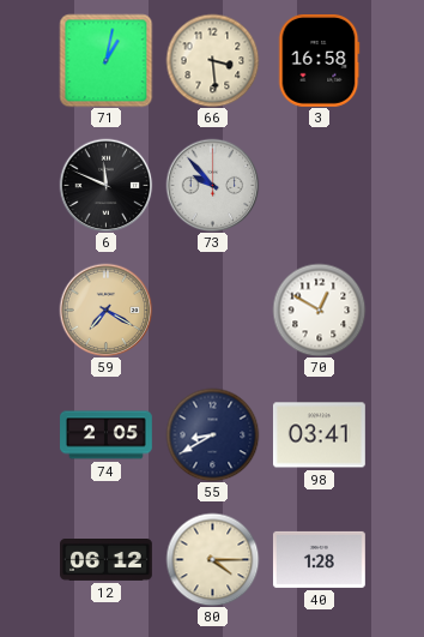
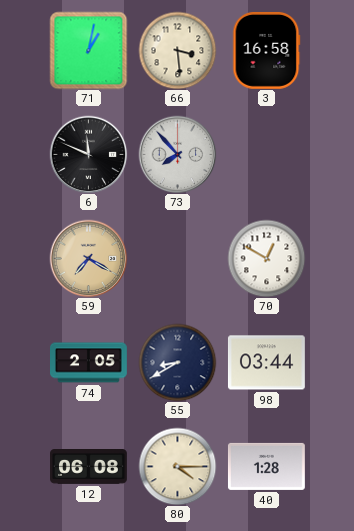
73: 9:53 -> 7:53
98: 03:41 -> 03:44
12: 06:12 -> 06:08
